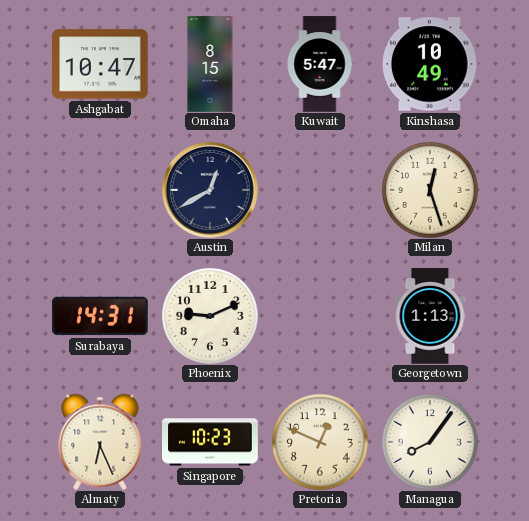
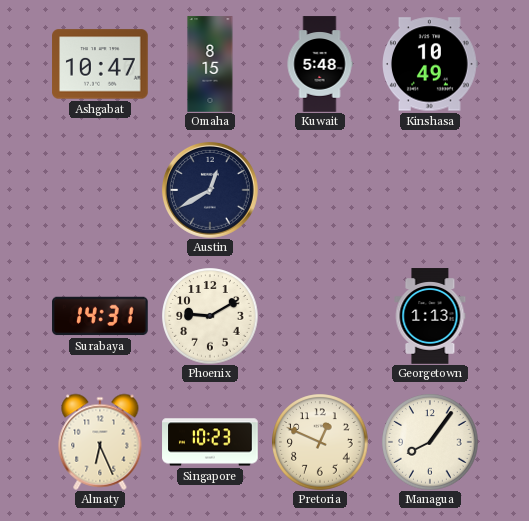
Kuwait: 5:47 -> 5:48
Milan: 12:27 -> none
Phoenix: 9:11 -> 9:10
